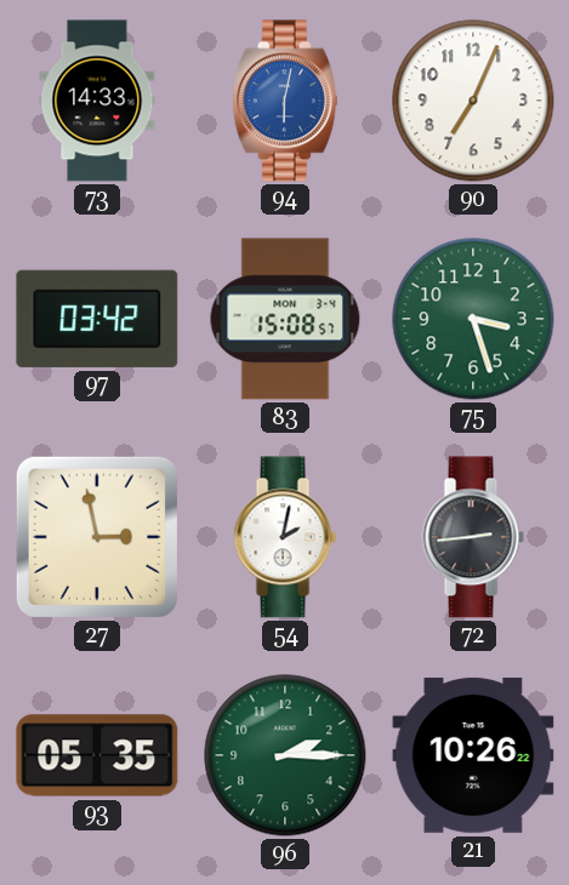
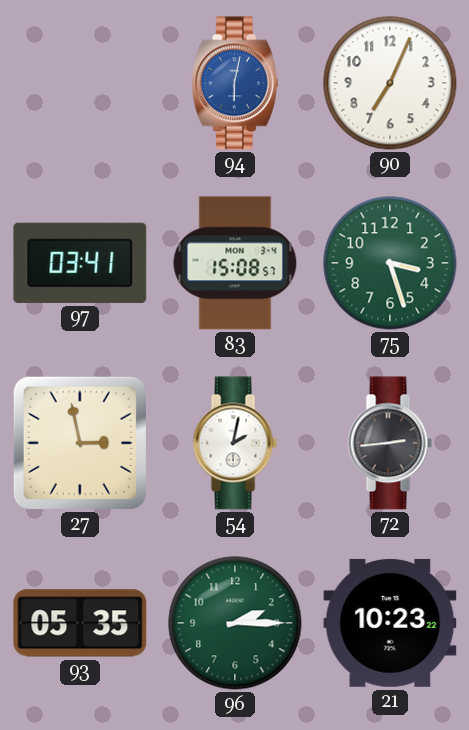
73: 14:33 -> none
97: 03:42 -> 03:41
21: 10:26 -> 10:23
